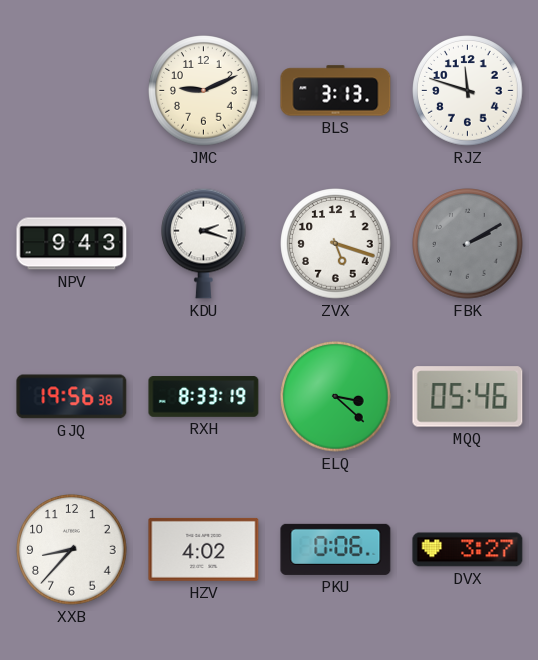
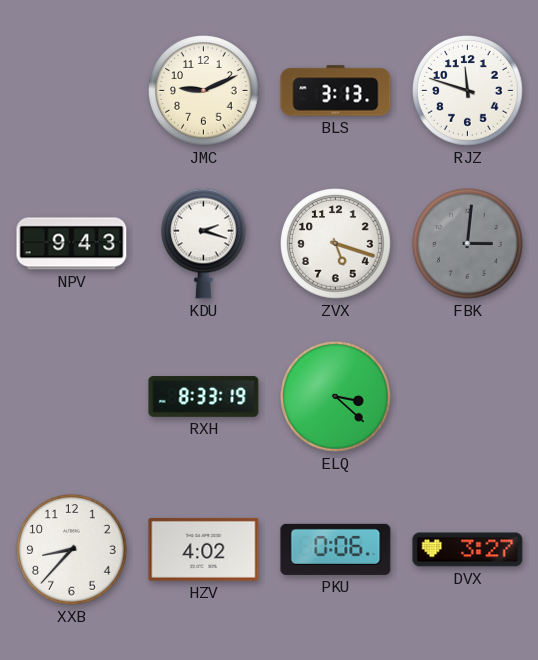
FBK: 2:10 -> 3:01
GJQ: 19:56 -> none
MQQ: 05:46 -> none
